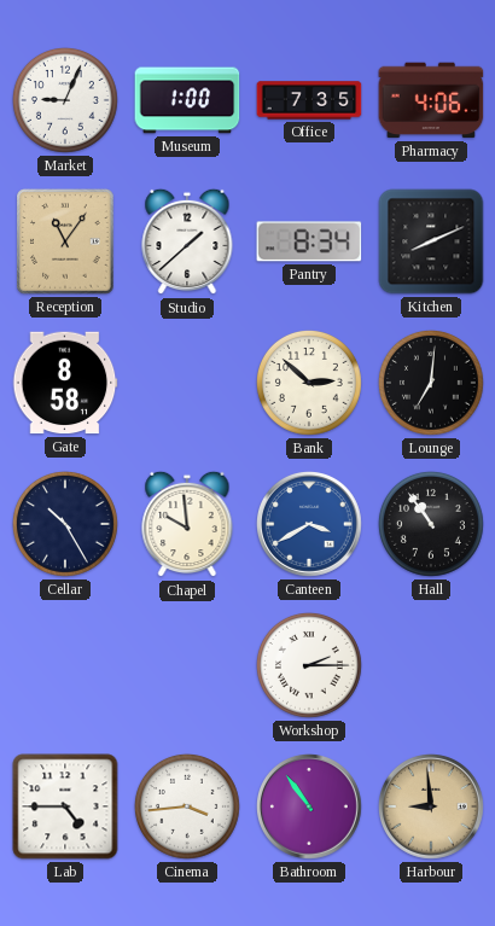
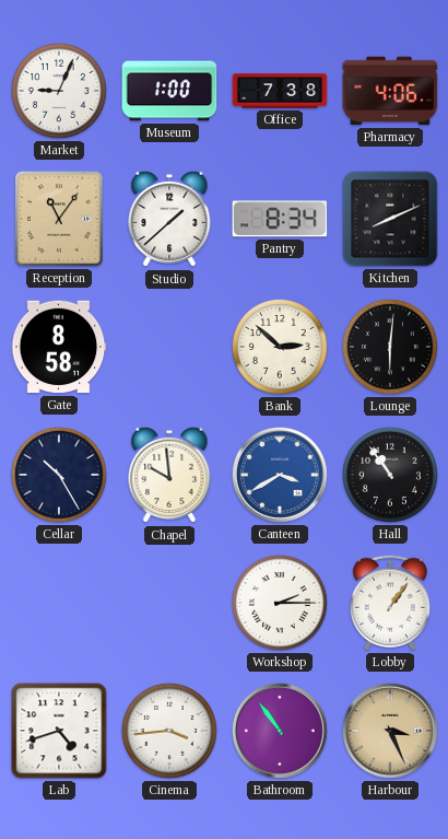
Office: 7:35 -> 7:38
Lounge: 7:01 -> 6:01
Lobby: none -> 1:06
Lab: 4:45 -> 4:42
Harbour: 8:59 -> 3:26
